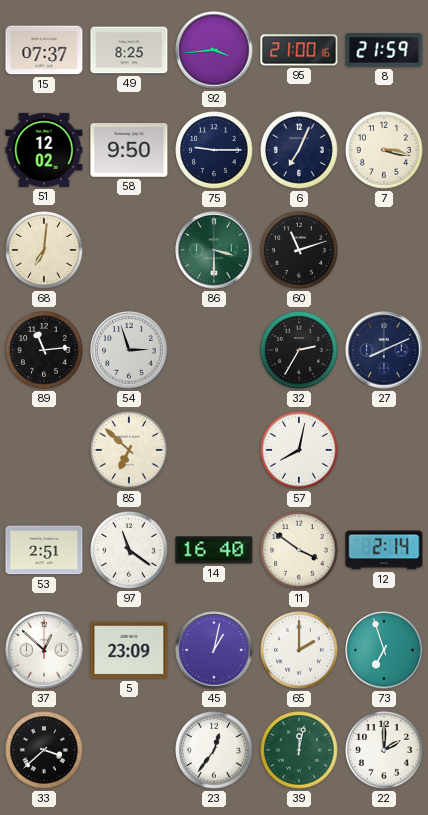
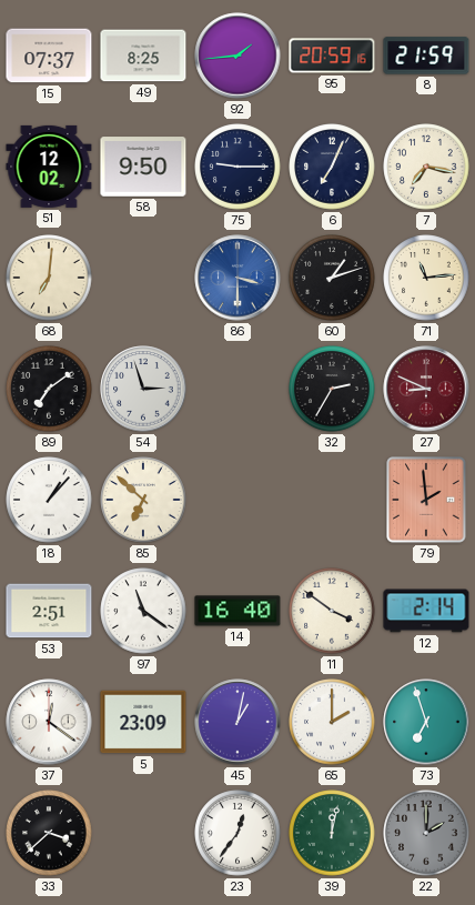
92: 3:44 -> 1:44
95: 21:00 -> 20:59
7: 3:17 -> 7:17
86 dial: green -> blue
60: 11:12 -> 1:12
71: none -> 11:14
89: 11:14 -> 7:09
27: 8:11 -> 8:49
27 dial: navy -> burgundy
18: none -> 1:07
57: 8:02 -> none
79: none -> 1:59
37: 12:52 -> 12:21
22 dial: white -> grey
